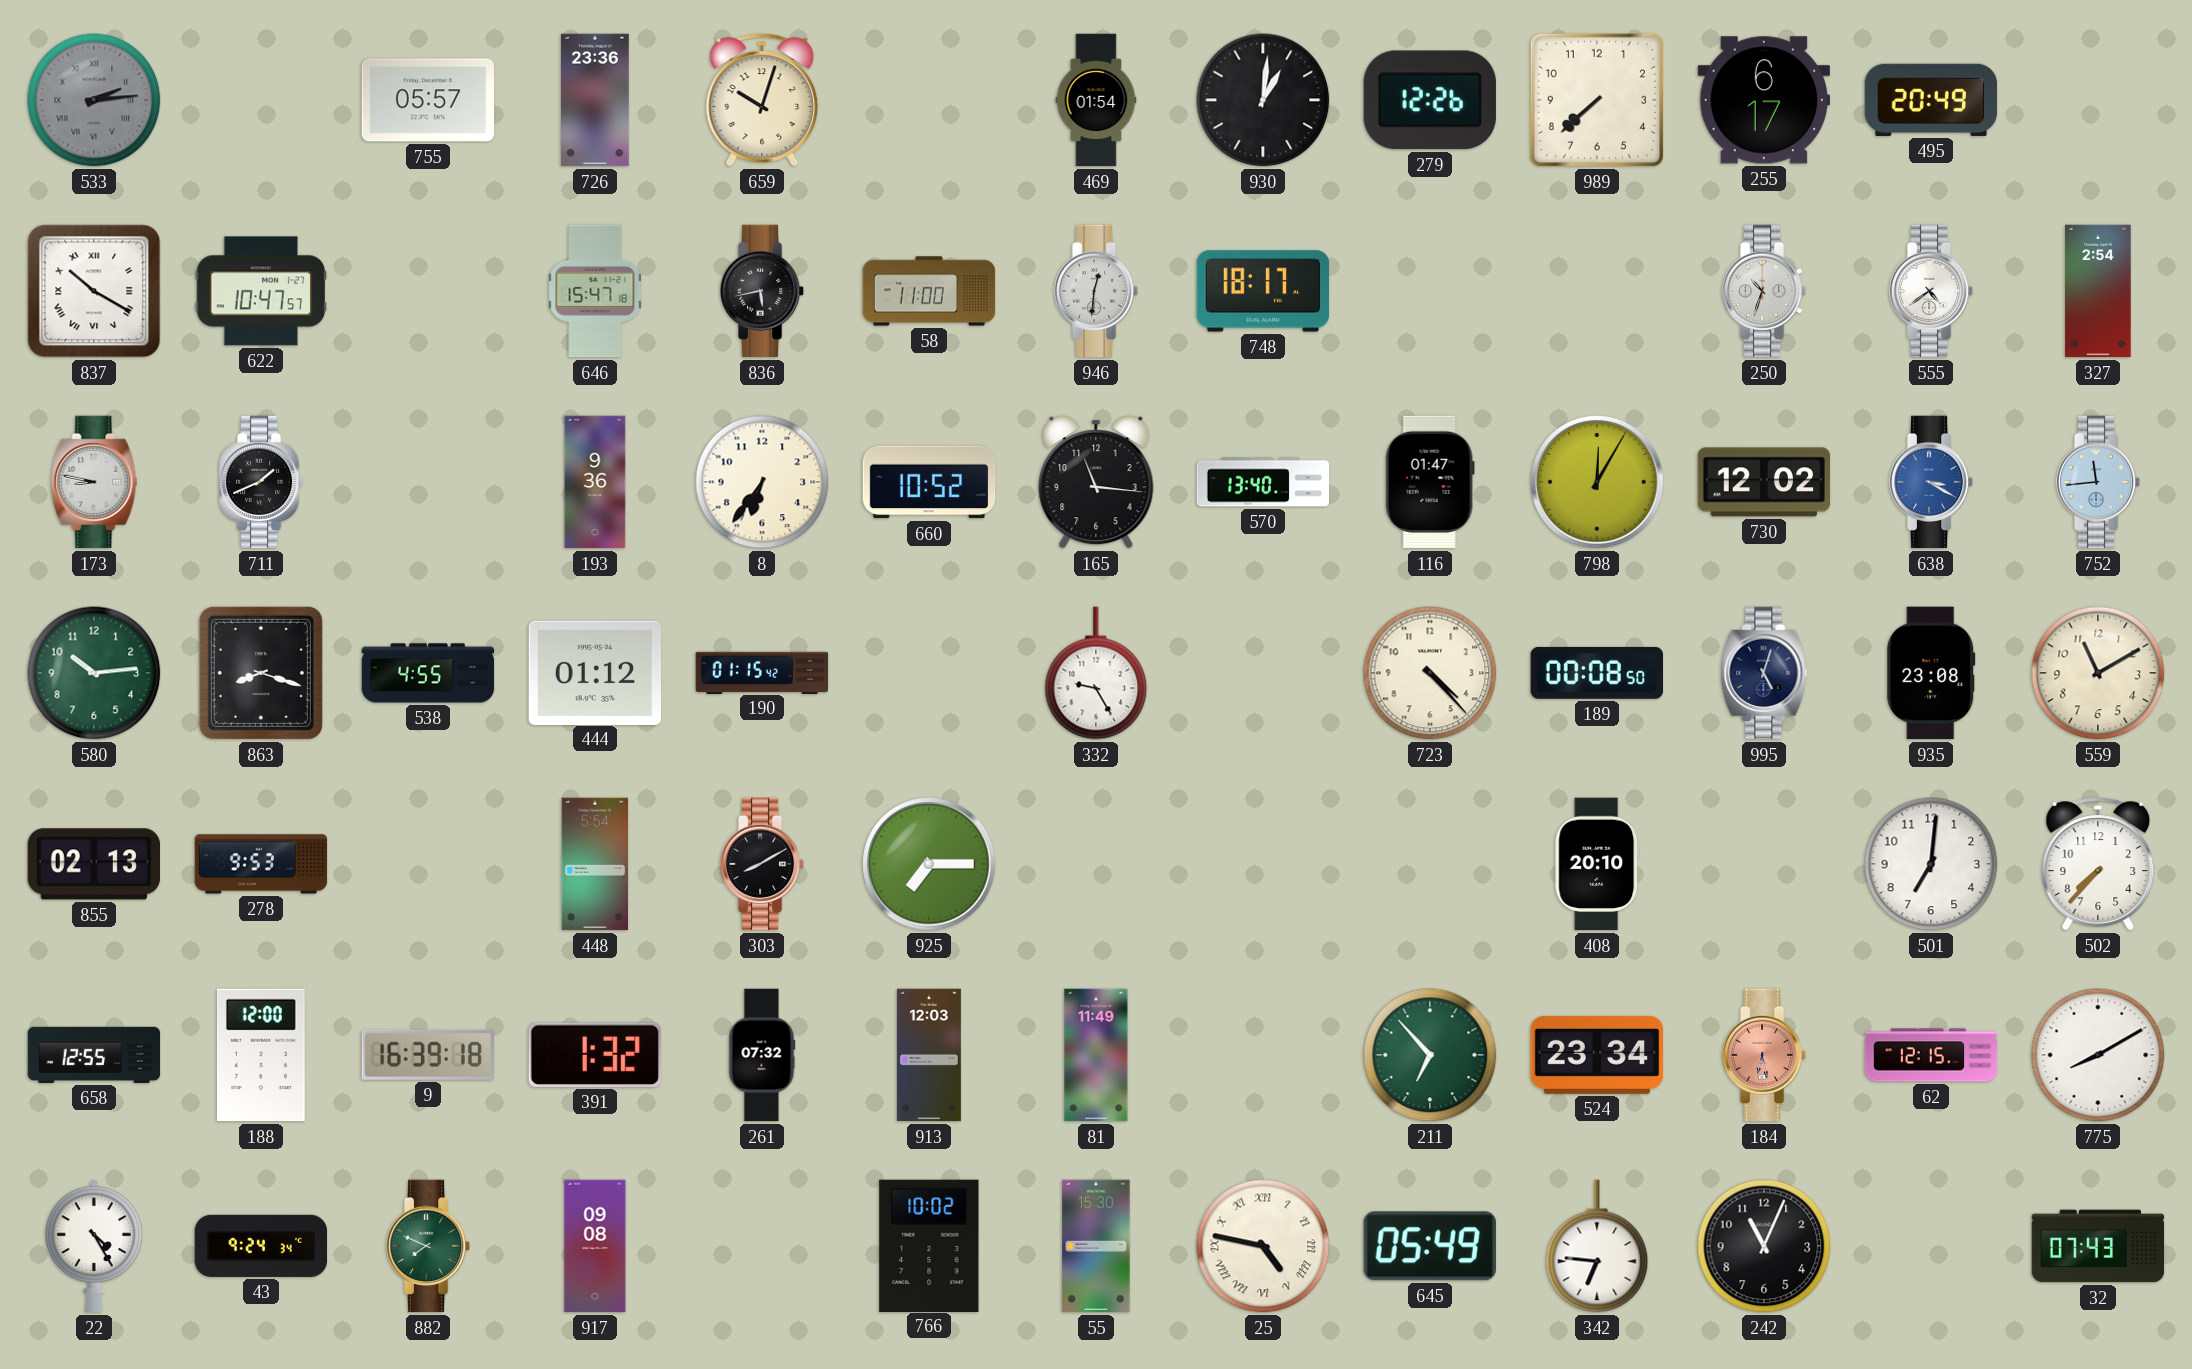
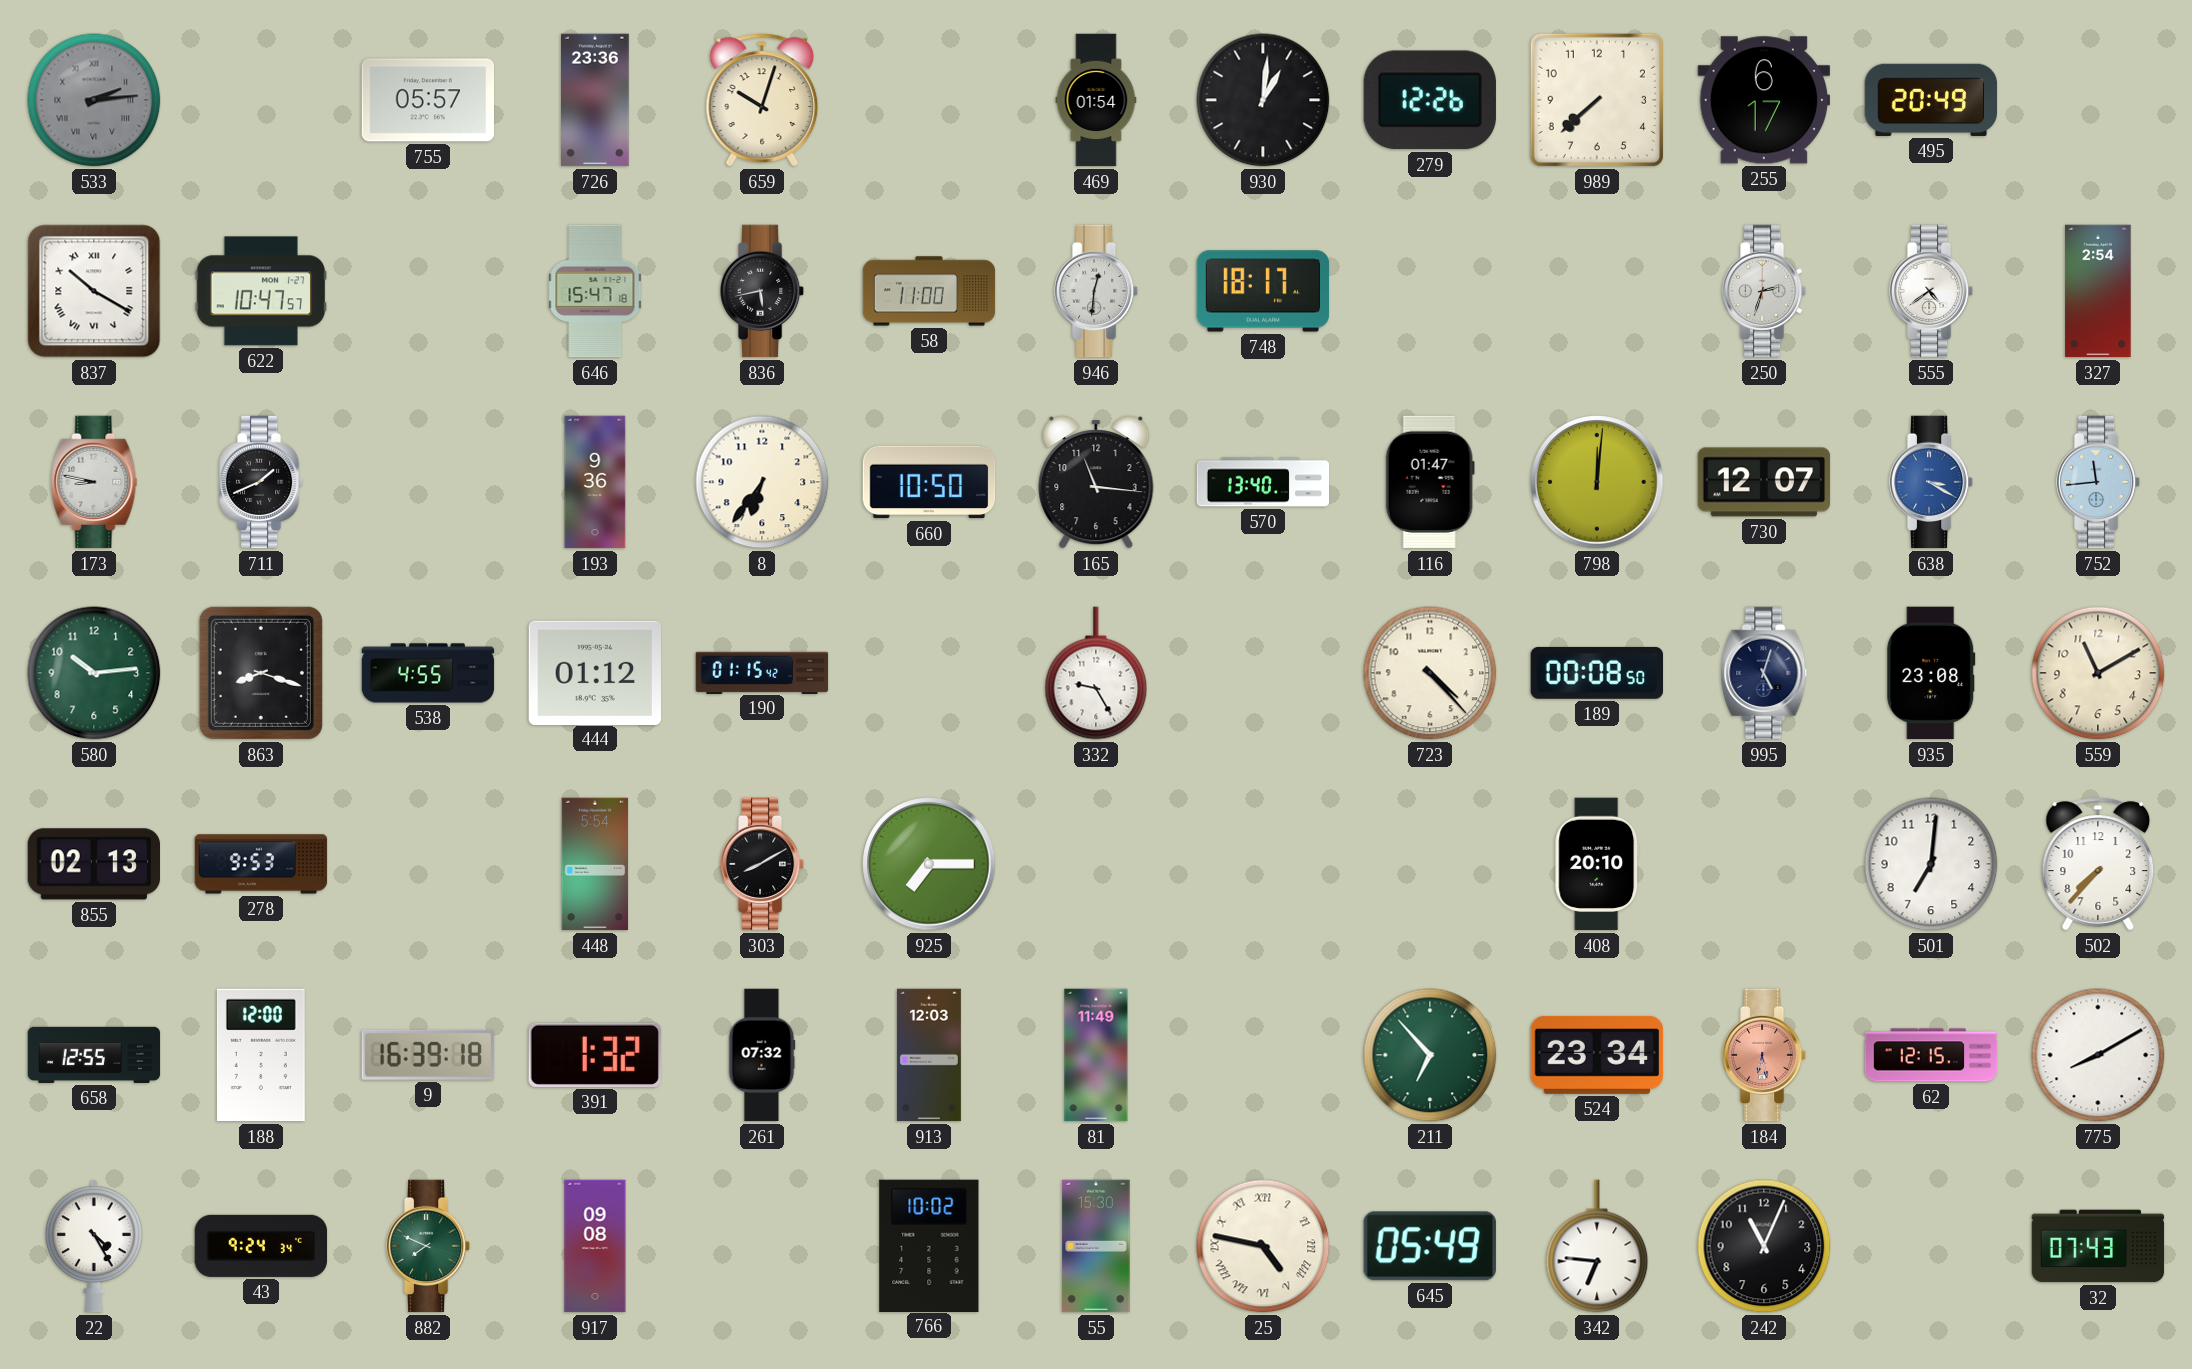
250: 10:33 -> 2:33
660: 10:52 -> 10:50
798: 12:05 -> 12:01
730: 12:02 -> 12:07
